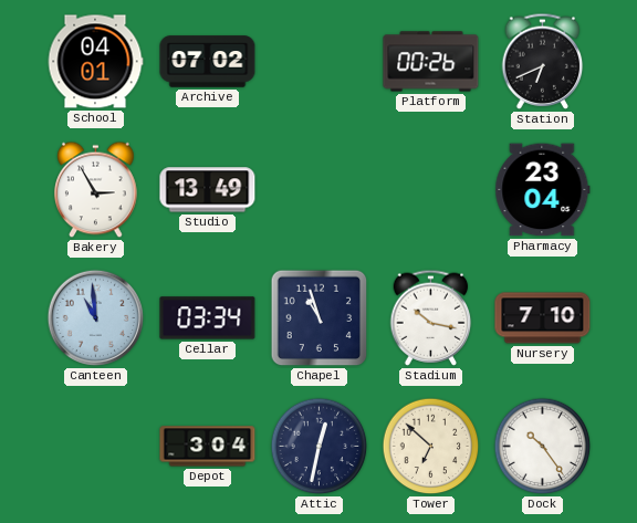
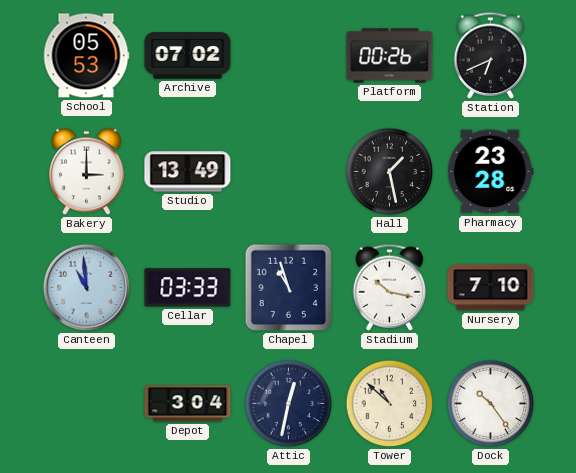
School: 04:01 -> 05:53
Bakery: 2:55 -> 3:00
Hall: none -> 1:28
Pharmacy: 23:04 -> 23:28
Cellar: 03:34 -> 03:33
Tower: 6:52 -> 10:52
